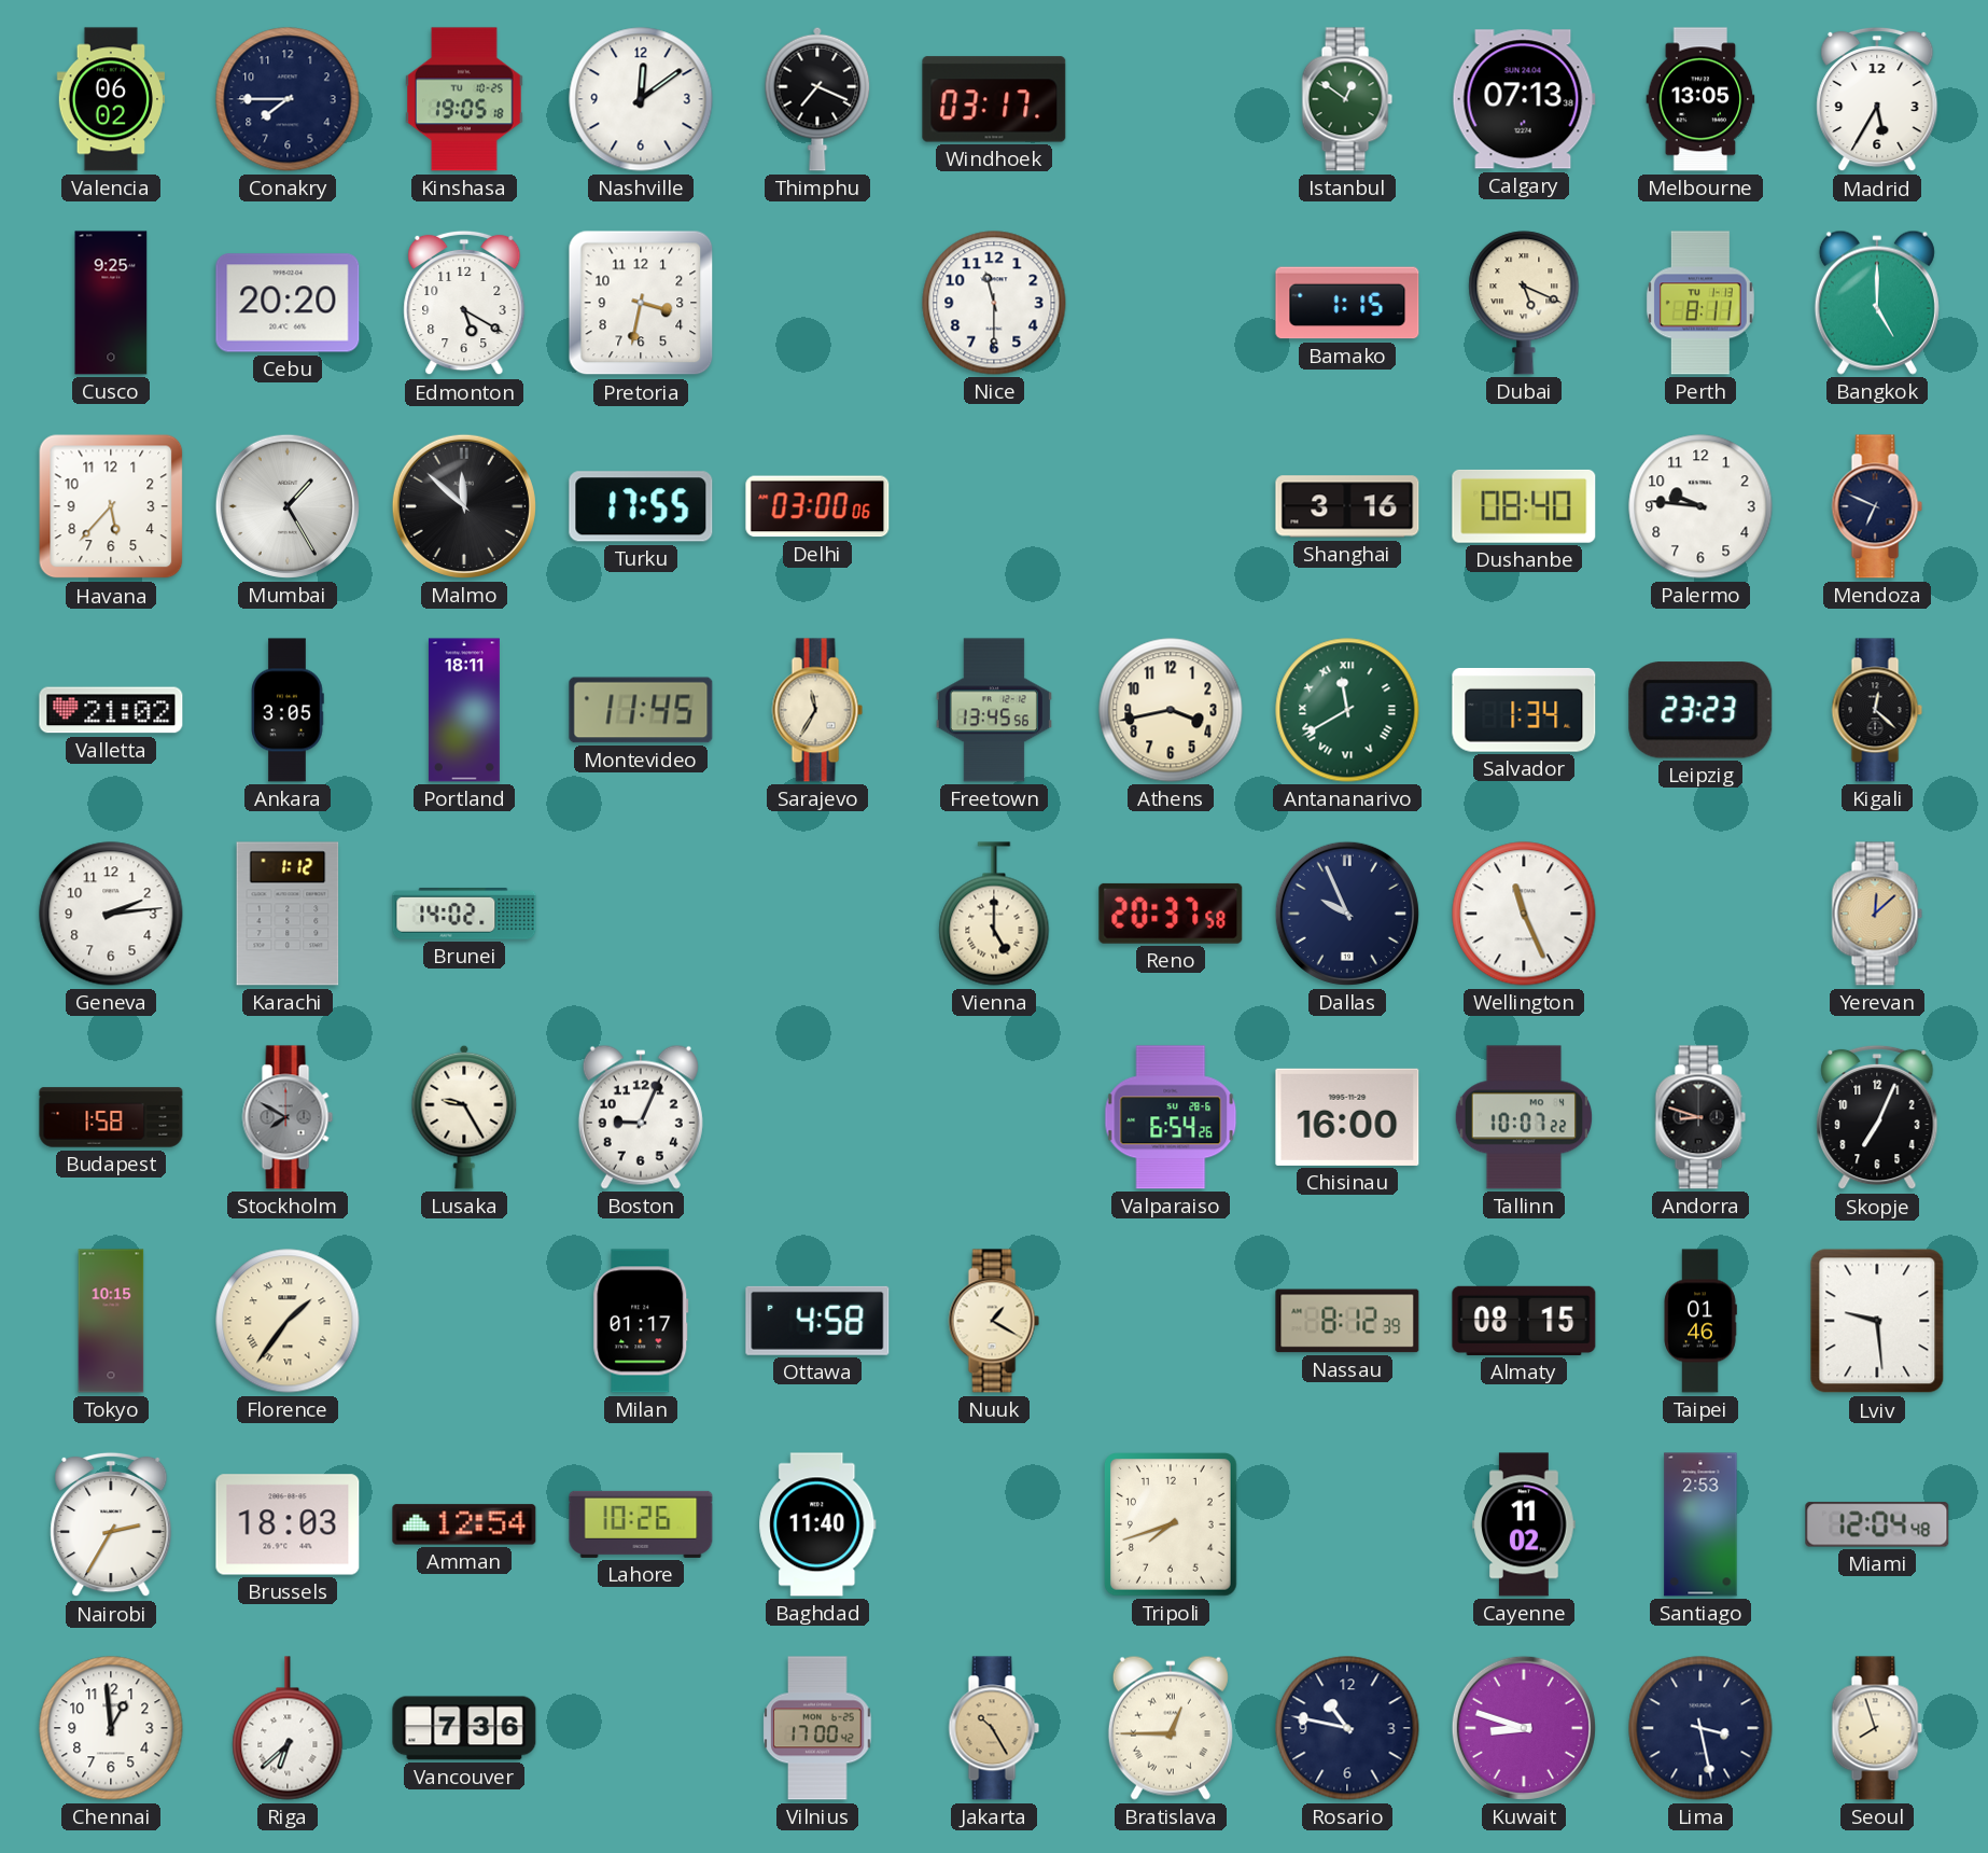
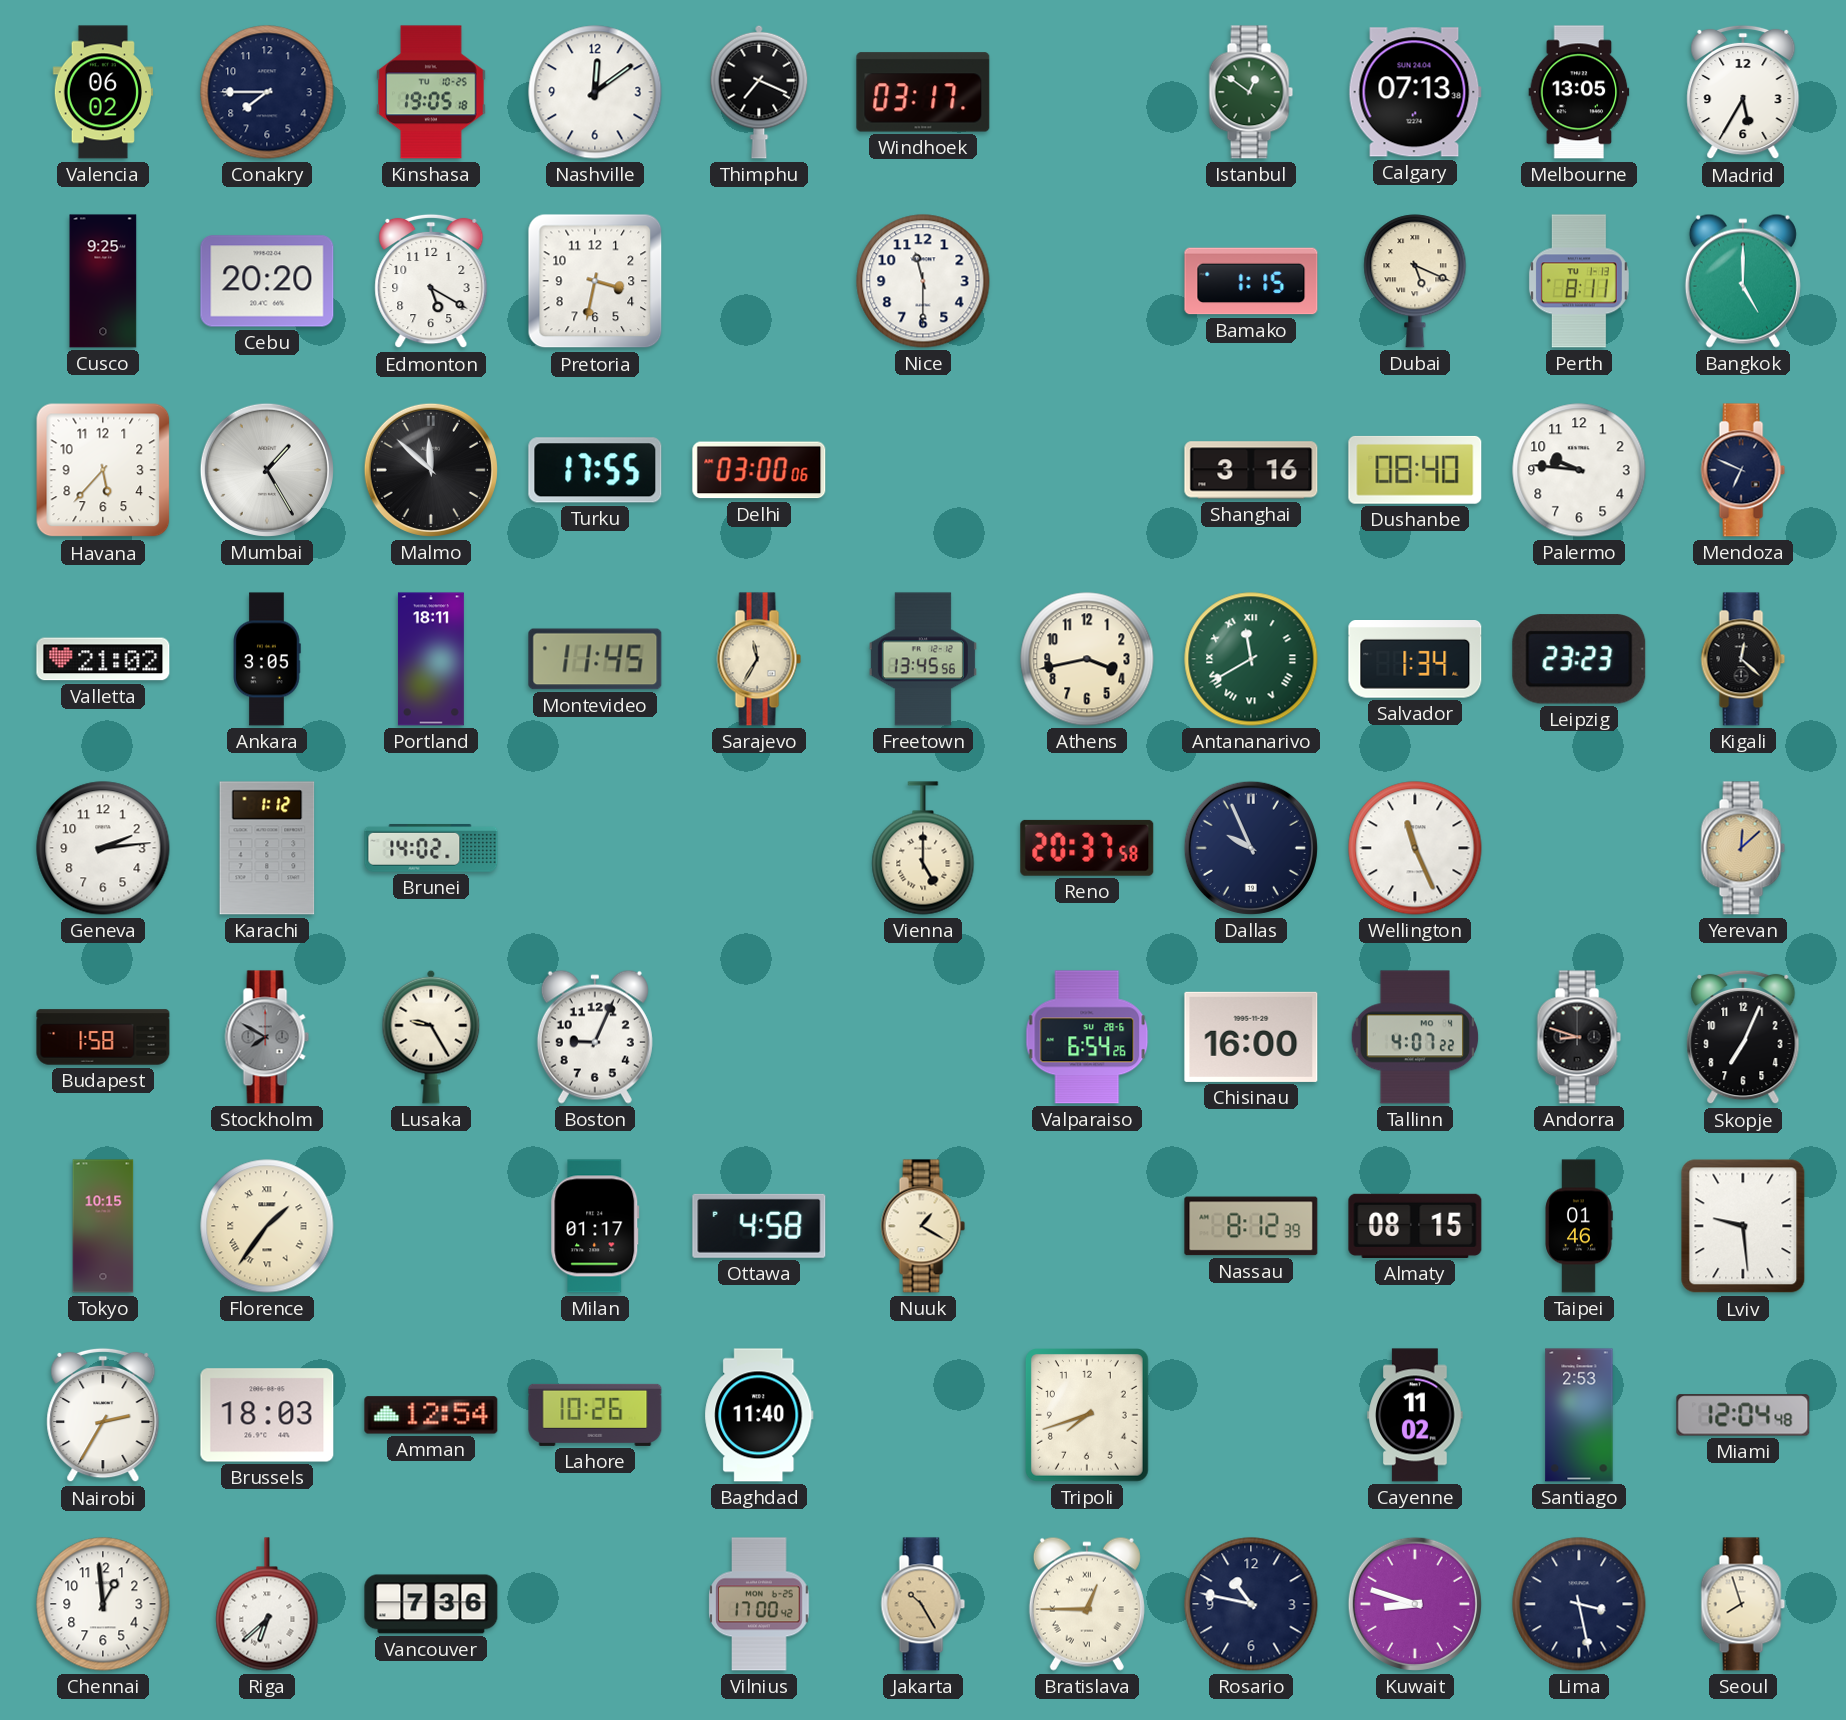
Tallinn: 10:07 -> 4:07
